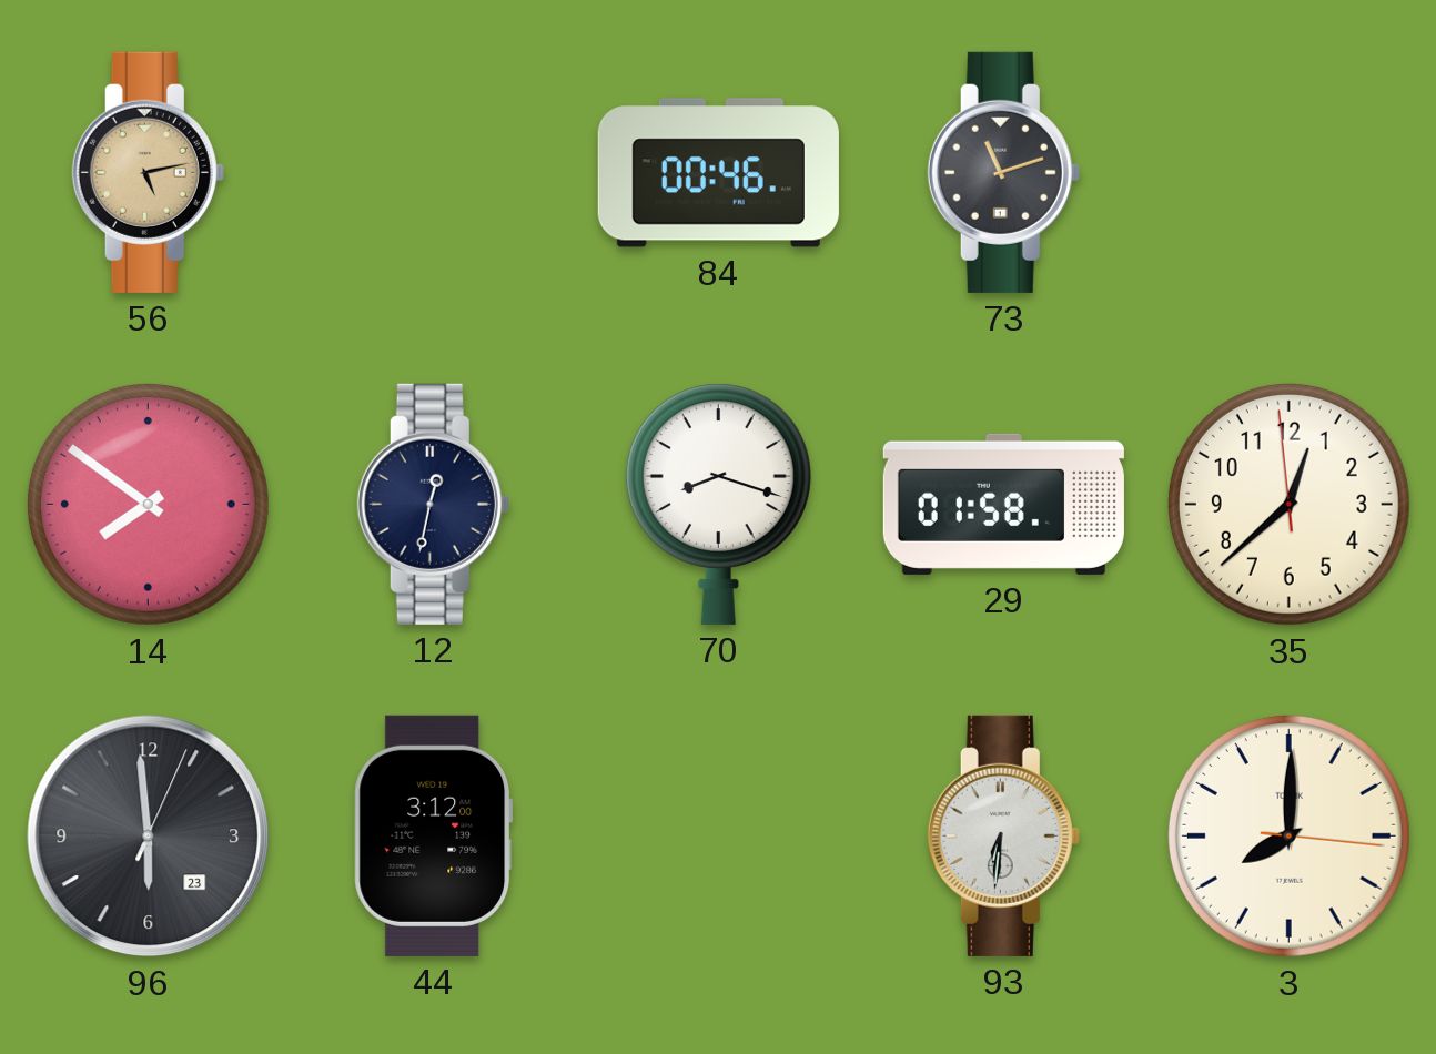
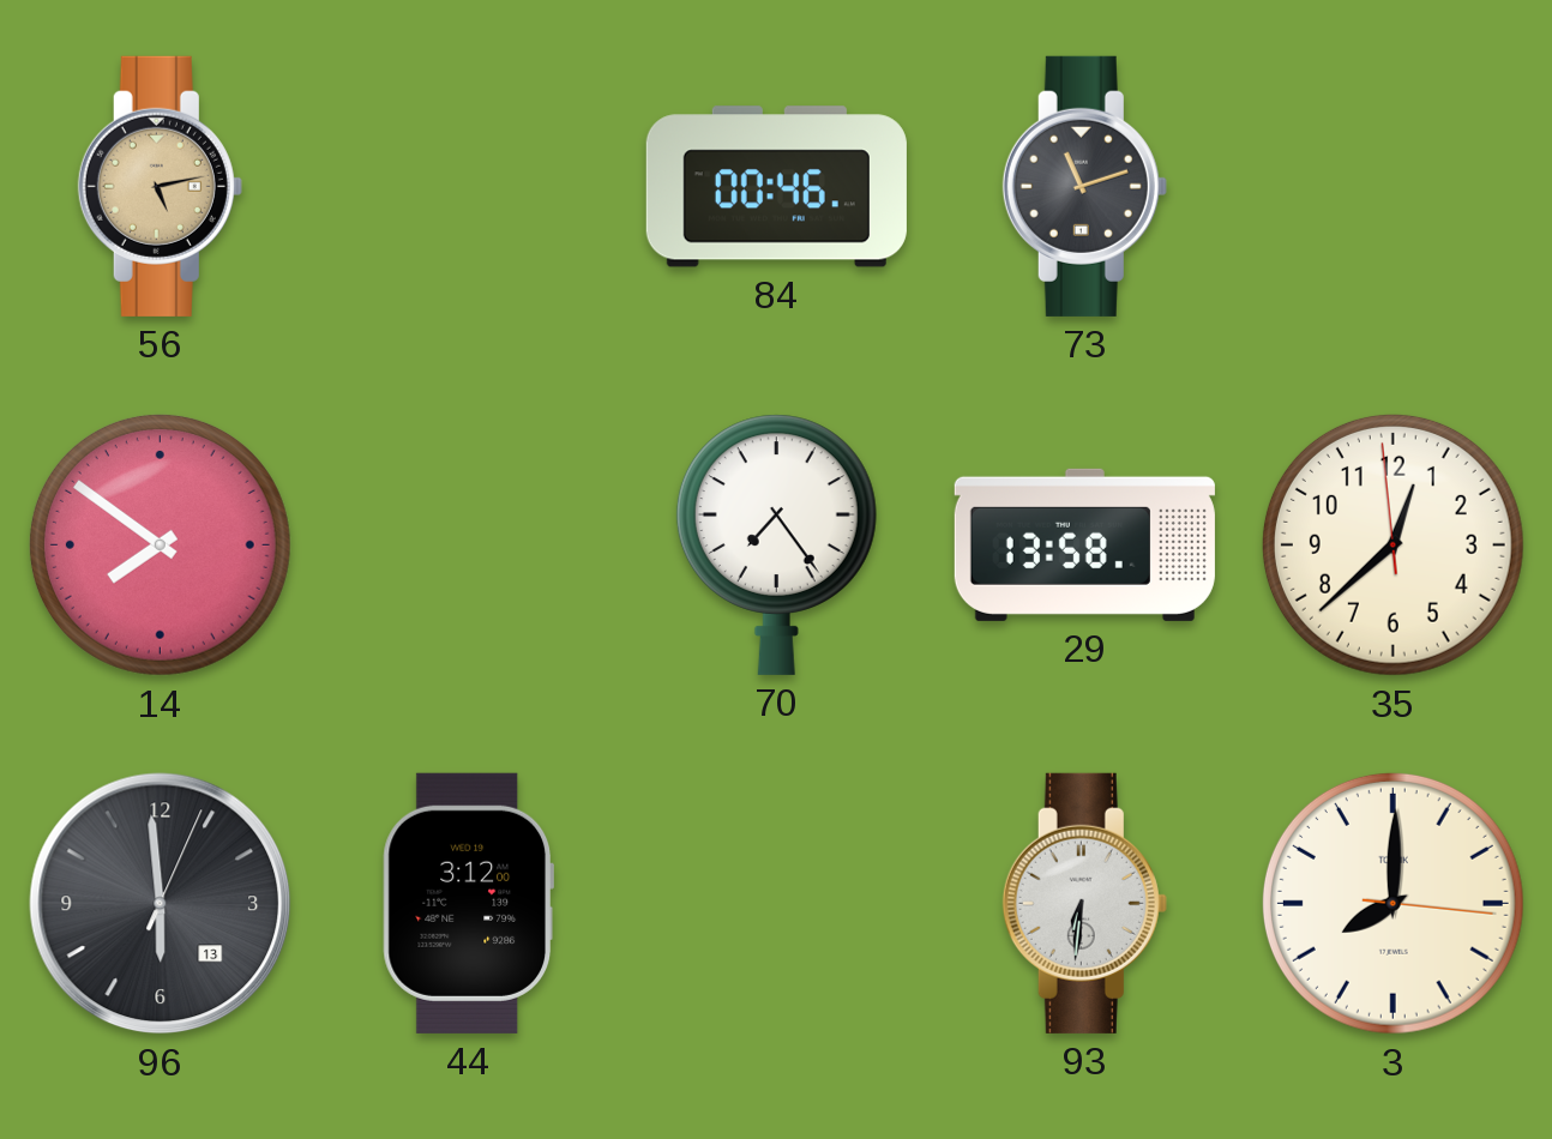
12: 12:32 -> none
70: 8:18 -> 7:24
29: 01:58 -> 13:58
96 date: 23 -> 13
